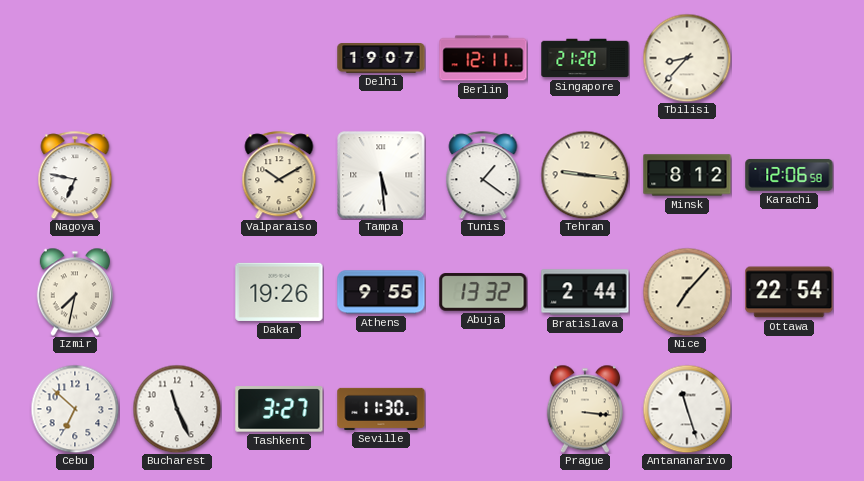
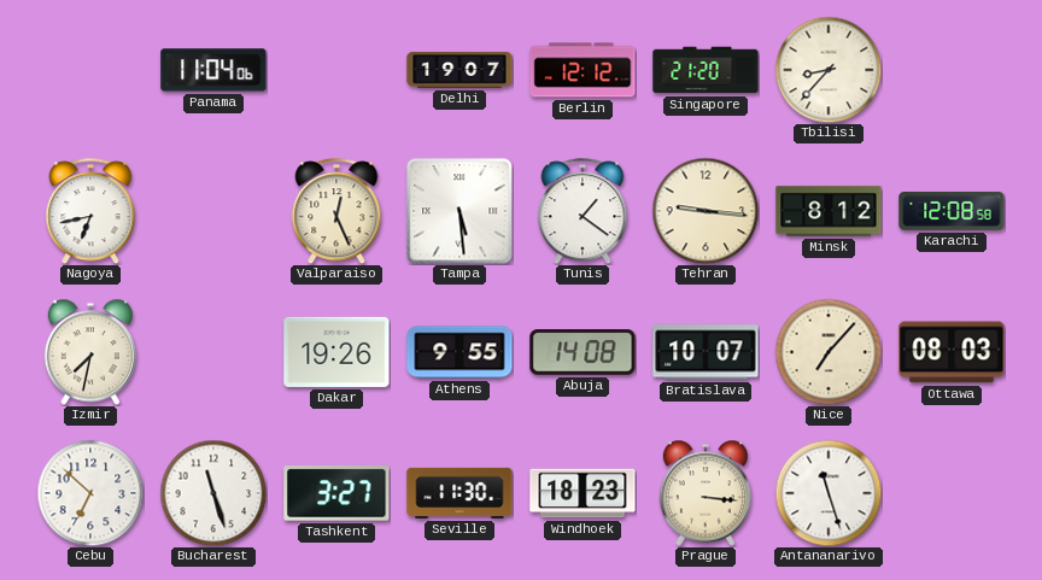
Panama: none -> 11:04
Berlin: 12:11 -> 12:12
Nagoya: 6:47 -> 6:43
Valparaiso: 10:10 -> 12:26
Karachi: 12:06 -> 12:08
Abuja: 13:32 -> 14:08
Bratislava: 2:44 -> 10:07
Ottawa: 22:54 -> 08:03
Bucharest: 11:26 -> 11:27
Windhoek: none -> 18:23
